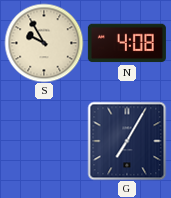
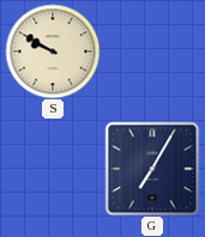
S: 9:55 -> 9:50
N: 4:08 -> none
